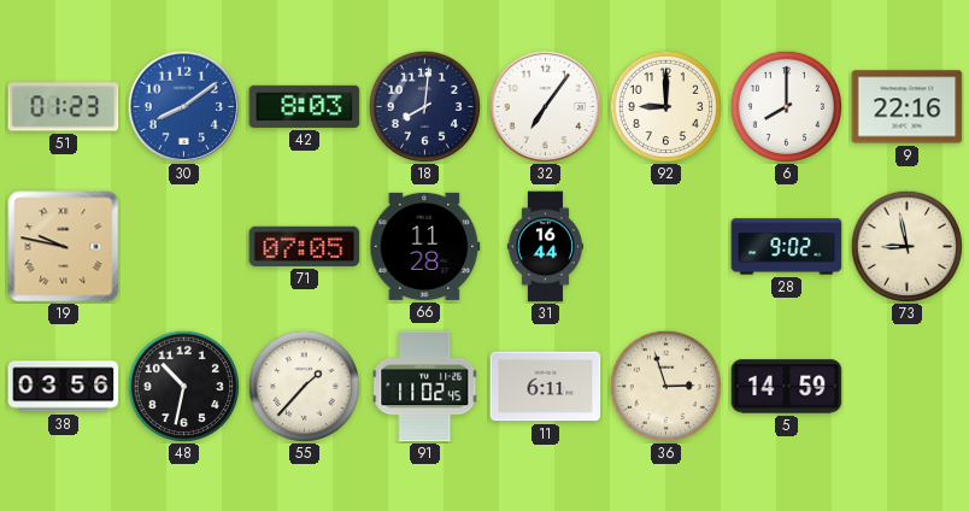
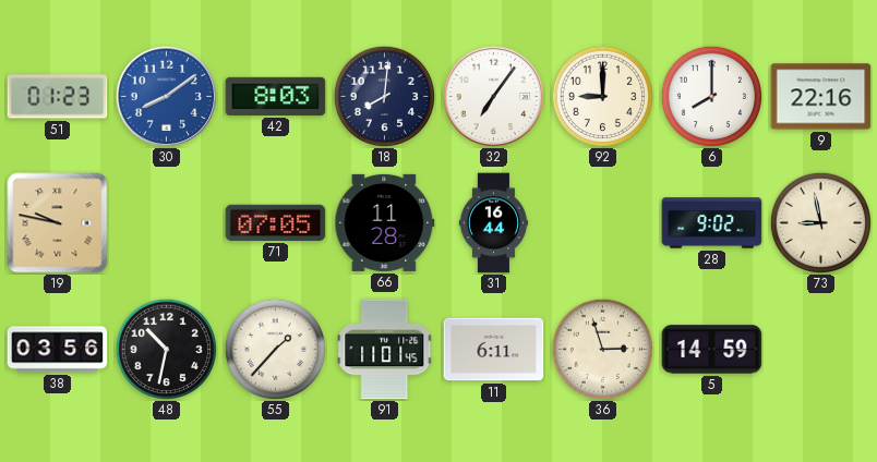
91: 11:02 -> 11:01
